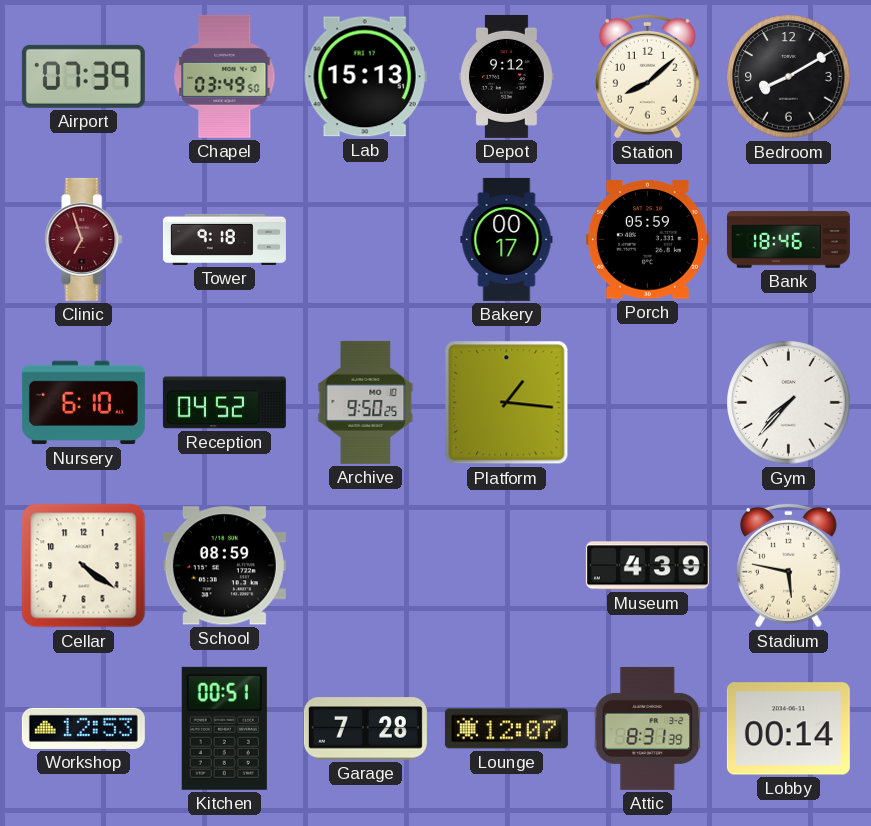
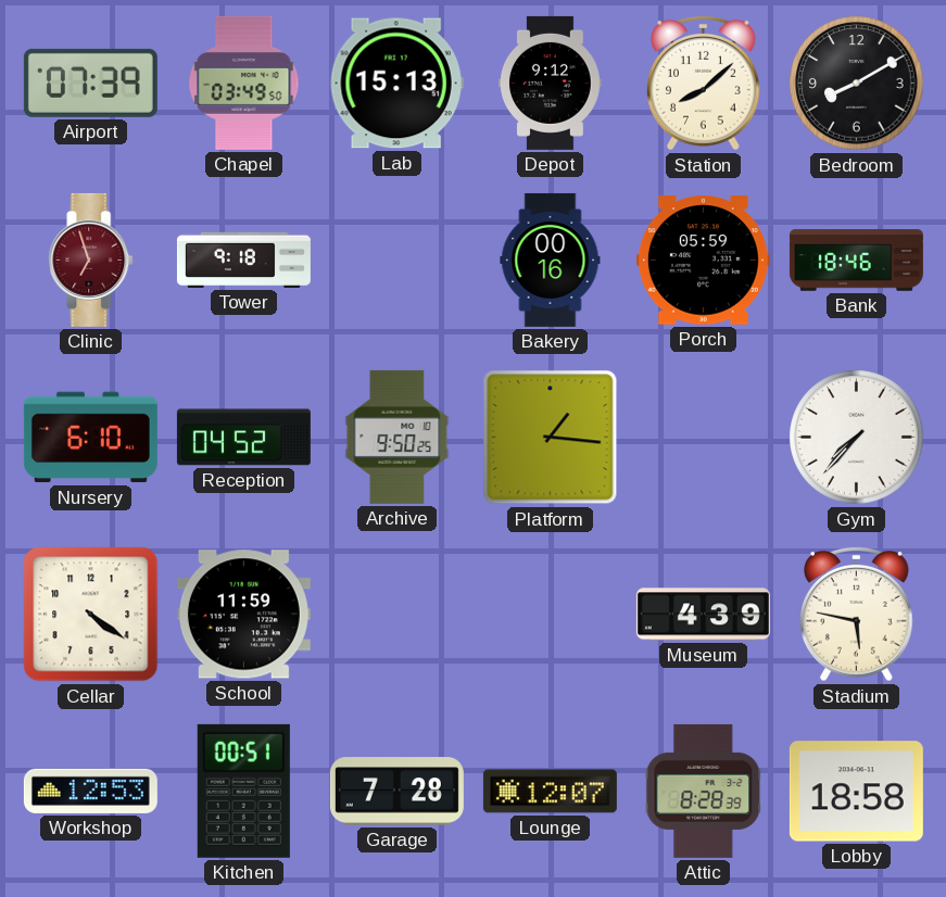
Bakery: 00:17 -> 00:16
School: 08:59 -> 11:59
Attic: 8:31 -> 8:28
Lobby: 00:14 -> 18:58
